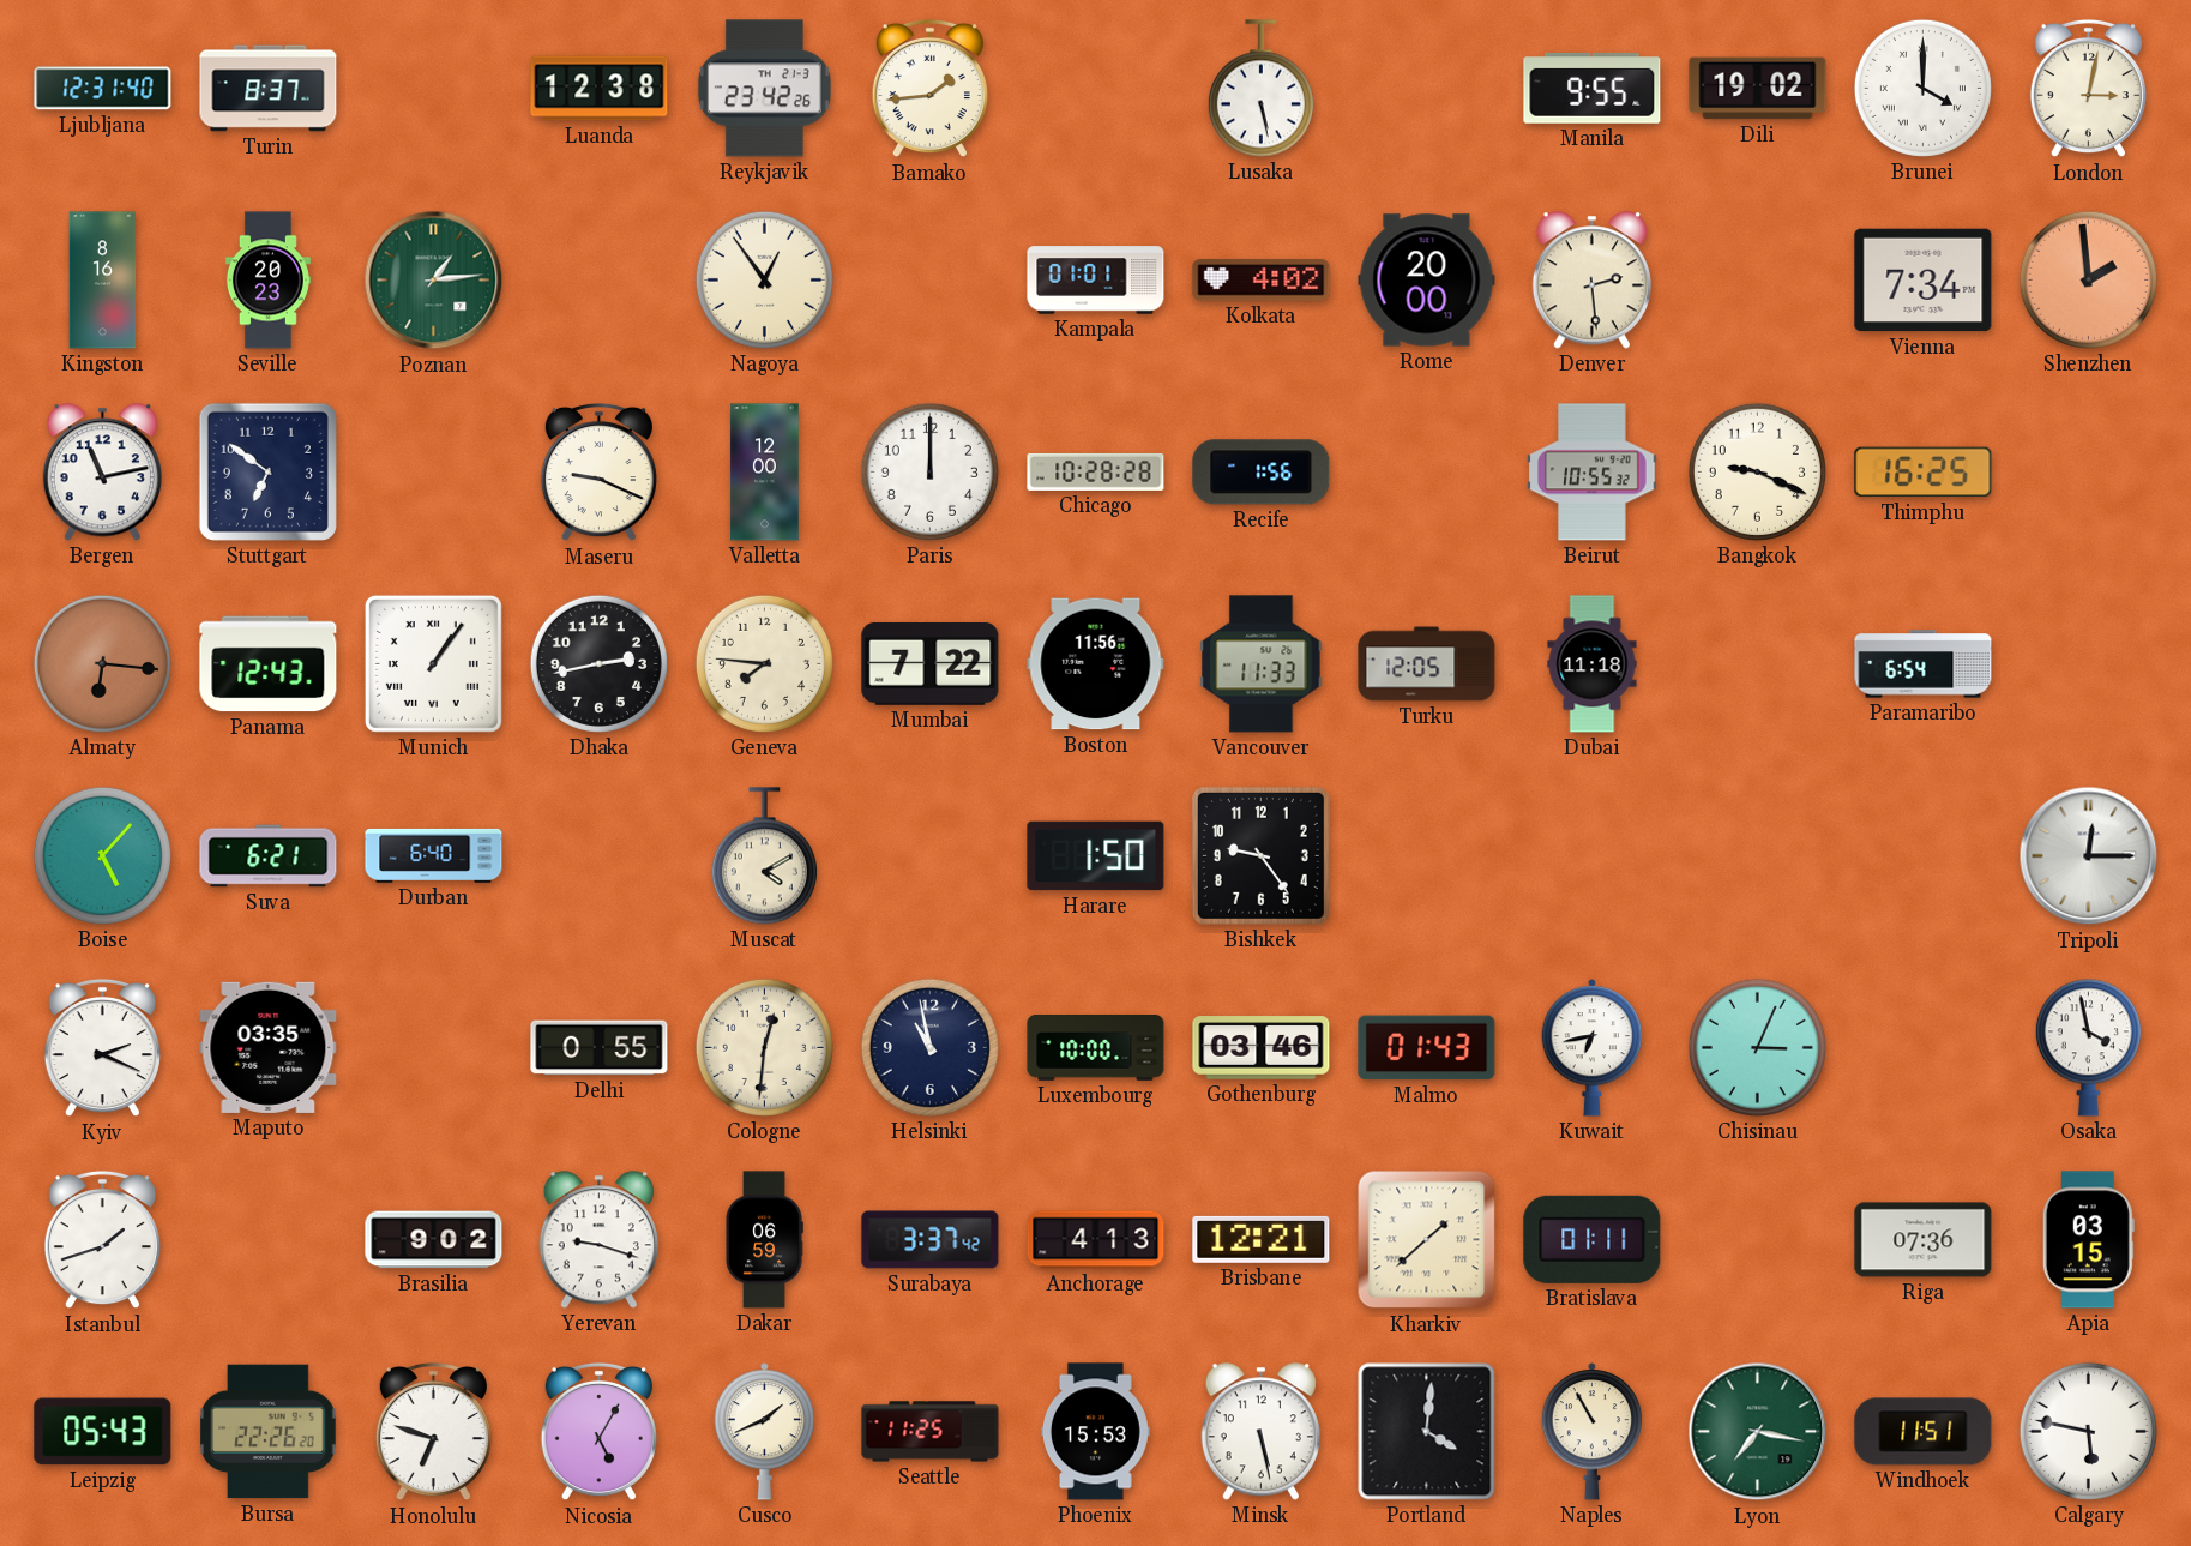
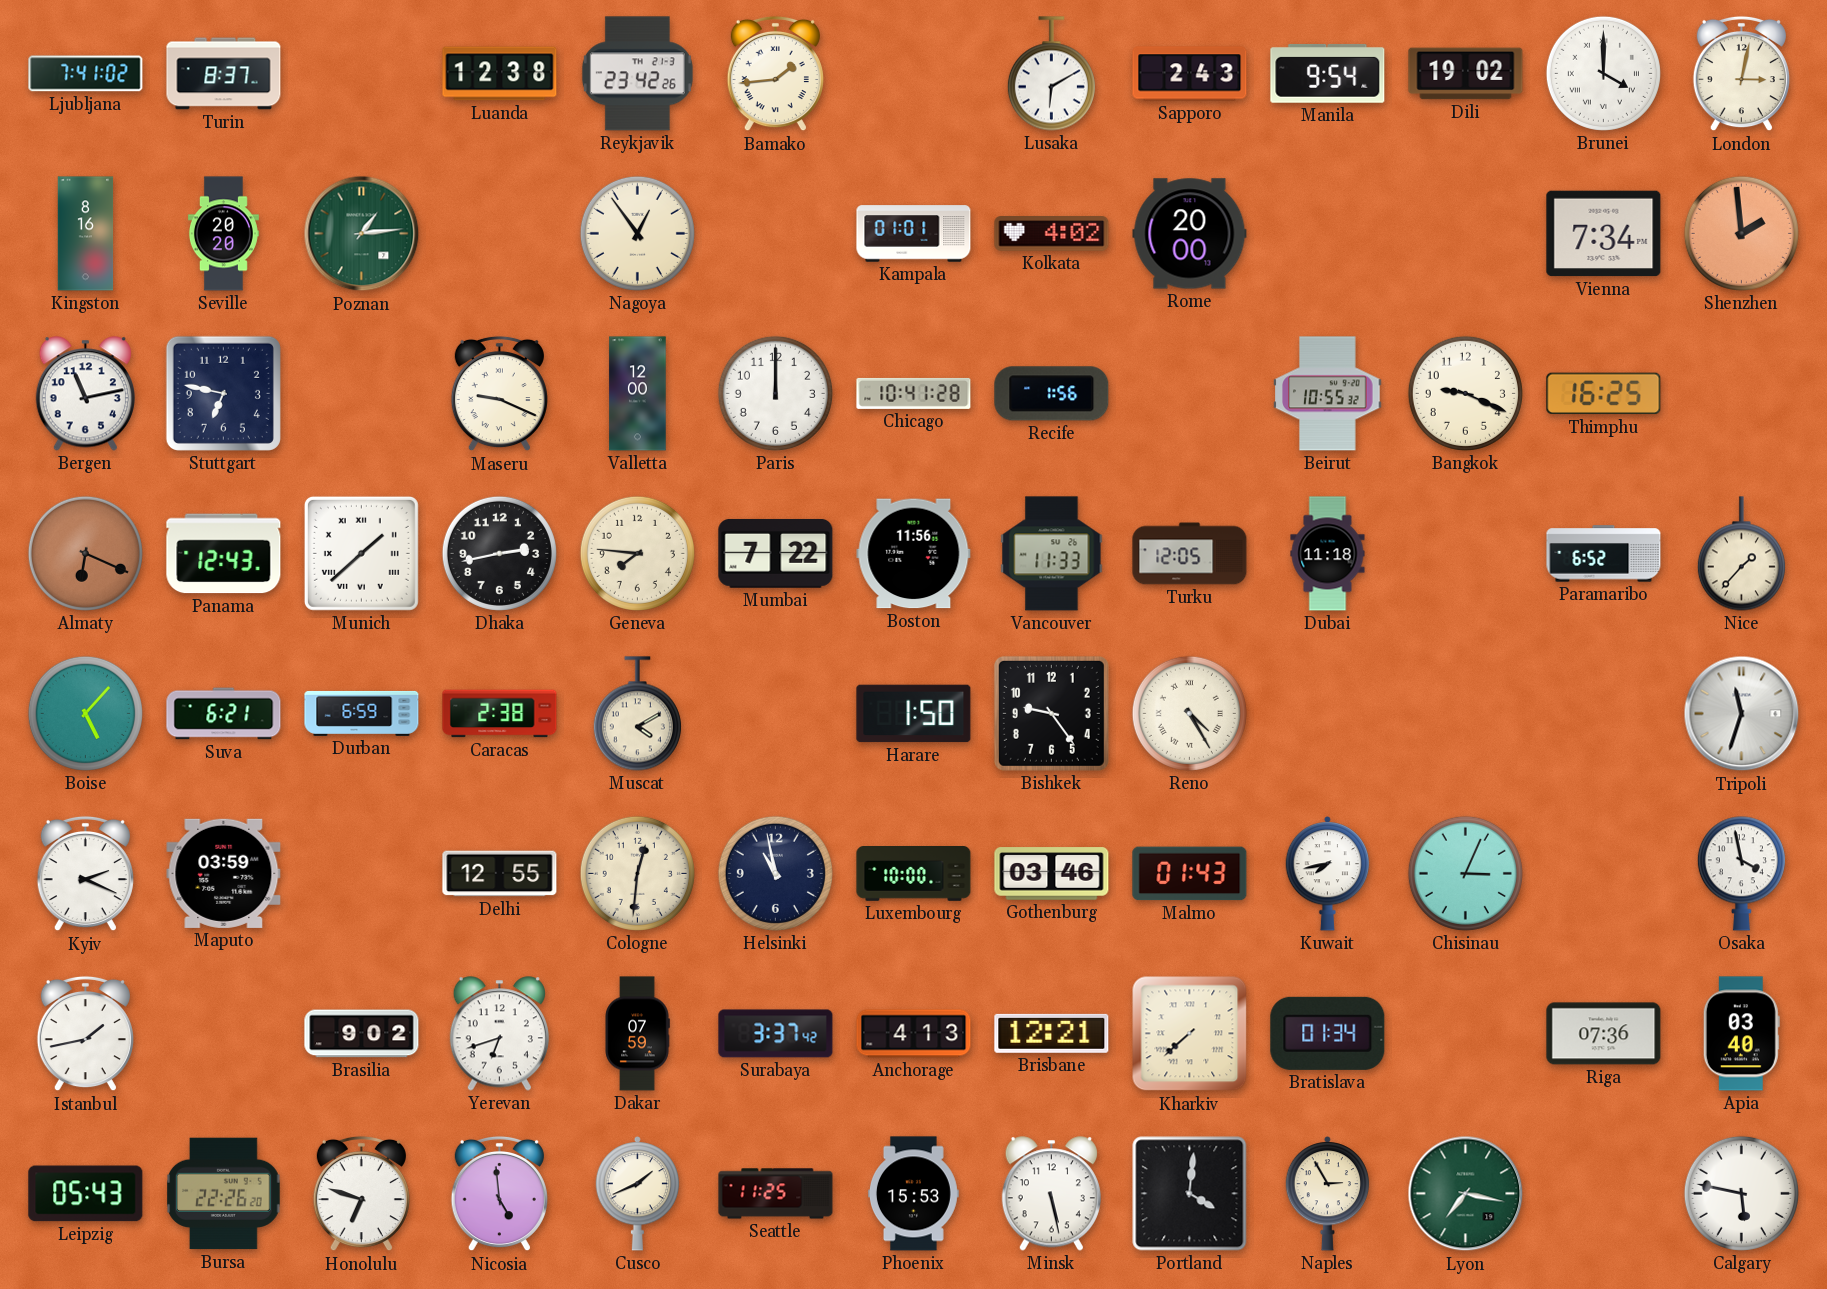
Ljubljana: 12:31 -> 7:41
Lusaka: 5:28 -> 6:10
Sapporo: none -> 2:43
Manila: 9:55 -> 9:54
Seville: 20:23 -> 20:20
Denver: 2:29 -> none
Stuttgart: 6:51 -> 6:47
Chicago: 10:28 -> 10:41
Almaty: 6:16 -> 6:19
Munich: 1:06 -> 1:38
Paramaribo: 6:54 -> 6:52
Nice: none -> 1:37
Durban: 6:40 -> 6:59
Caracas: none -> 2:38
Reno: none -> 4:25
Tripoli: 12:15 -> 11:33
Maputo: 03:35 -> 03:59
Delhi: 0:55 -> 12:55
Kuwait: 6:43 -> 7:43
Istanbul: 1:42 -> 1:43
Yerevan: 9:18 -> 6:42
Dakar: 06:59 -> 07:59
Kharkiv: 1:38 -> 7:38
Bratislava: 01:11 -> 01:34
Apia: 03:15 -> 03:40
Nicosia: 5:05 -> 4:59
Naples: 10:55 -> 2:55
Windhoek: 11:51 -> none
